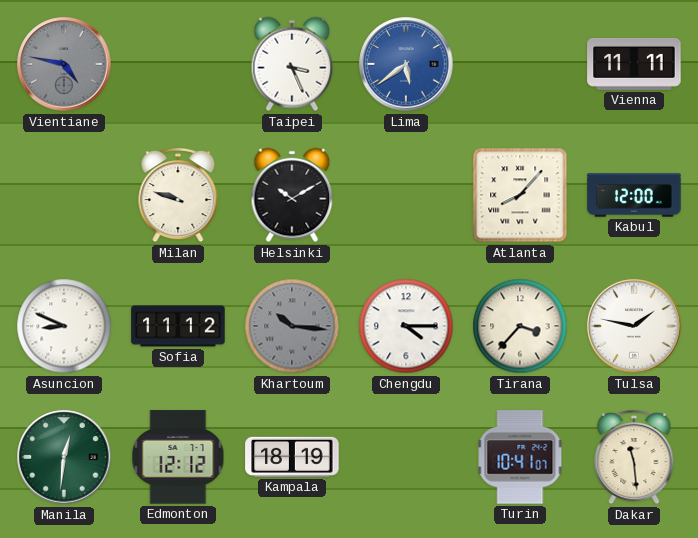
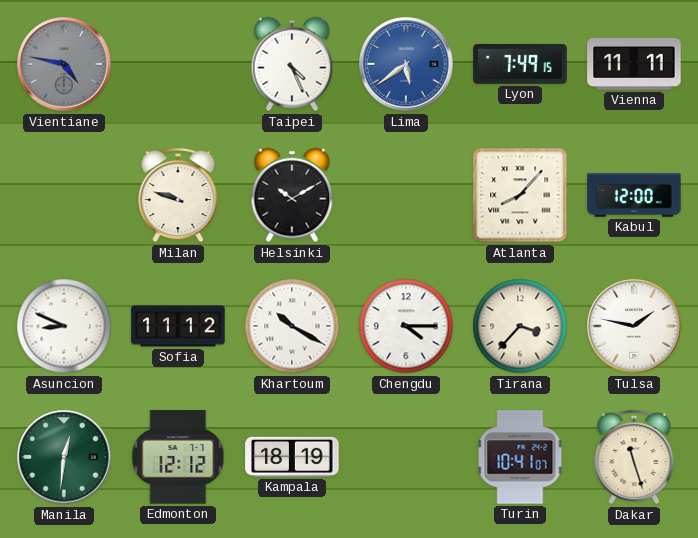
Taipei: 3:26 -> 4:26
Lyon: none -> 7:49
Khartoum: 10:16 -> 10:20
Khartoum dial: grey -> white
Dakar: 11:29 -> 11:27
